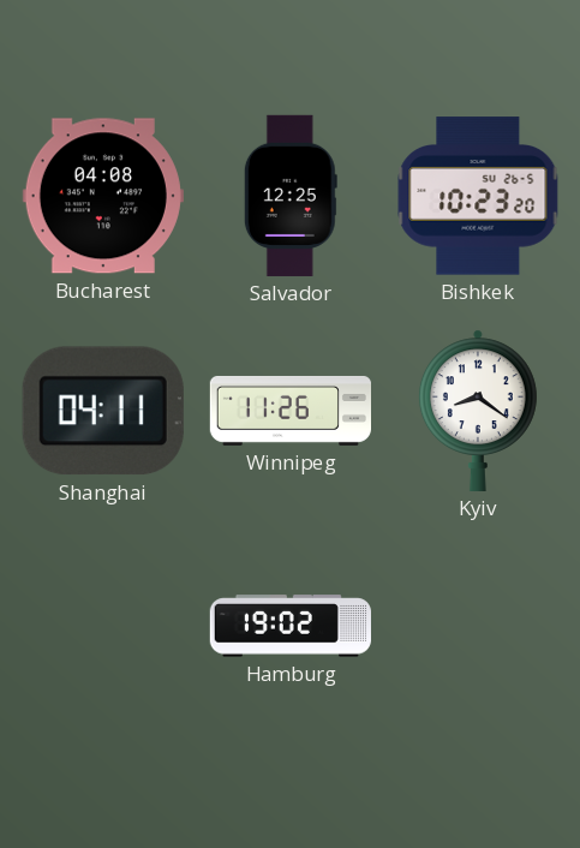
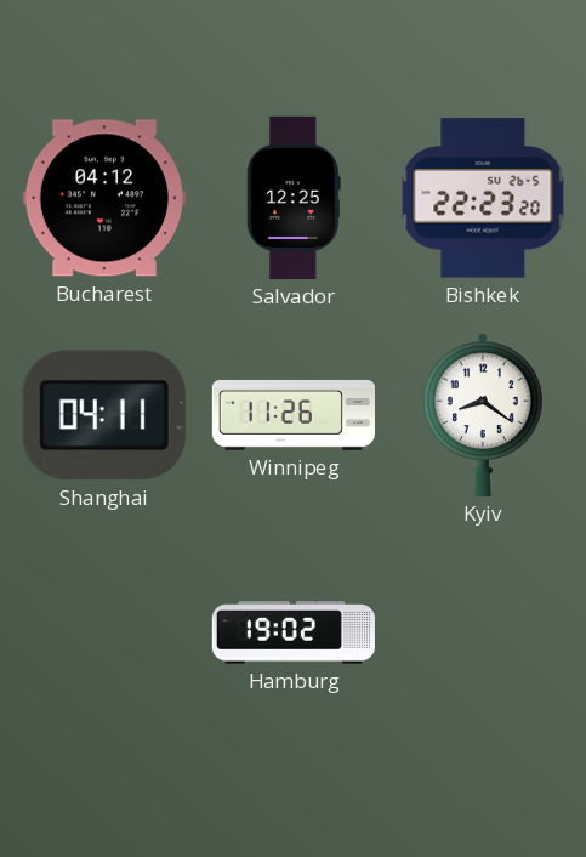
Bucharest: 04:08 -> 04:12
Bishkek: 10:23 -> 22:23
